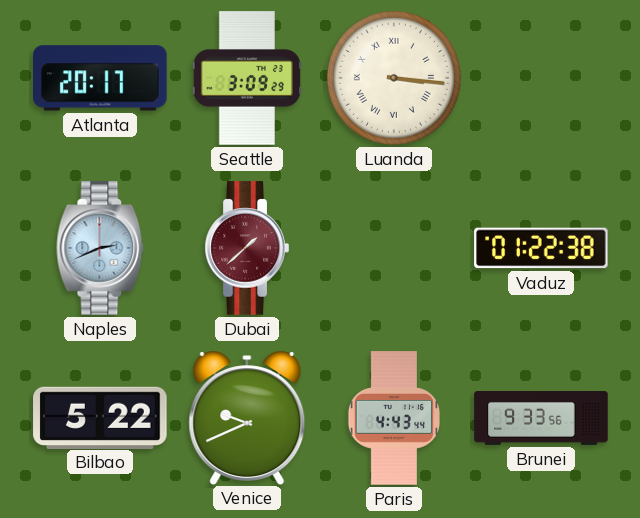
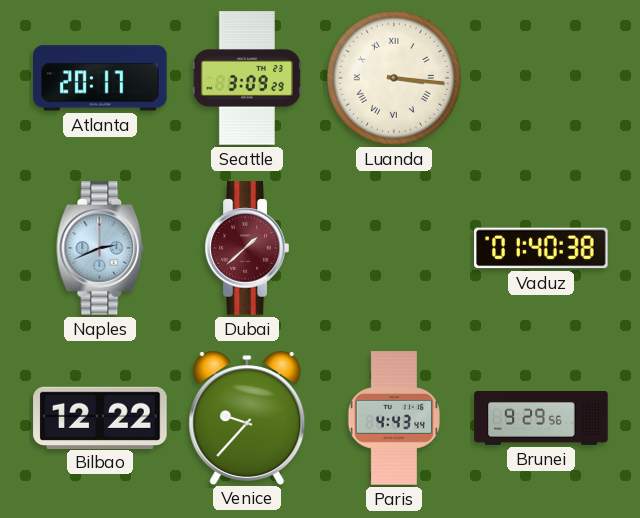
Vaduz: 01:22 -> 01:40
Bilbao: 5:22 -> 12:22
Venice: 9:41 -> 9:37
Brunei: 9:33 -> 9:29
